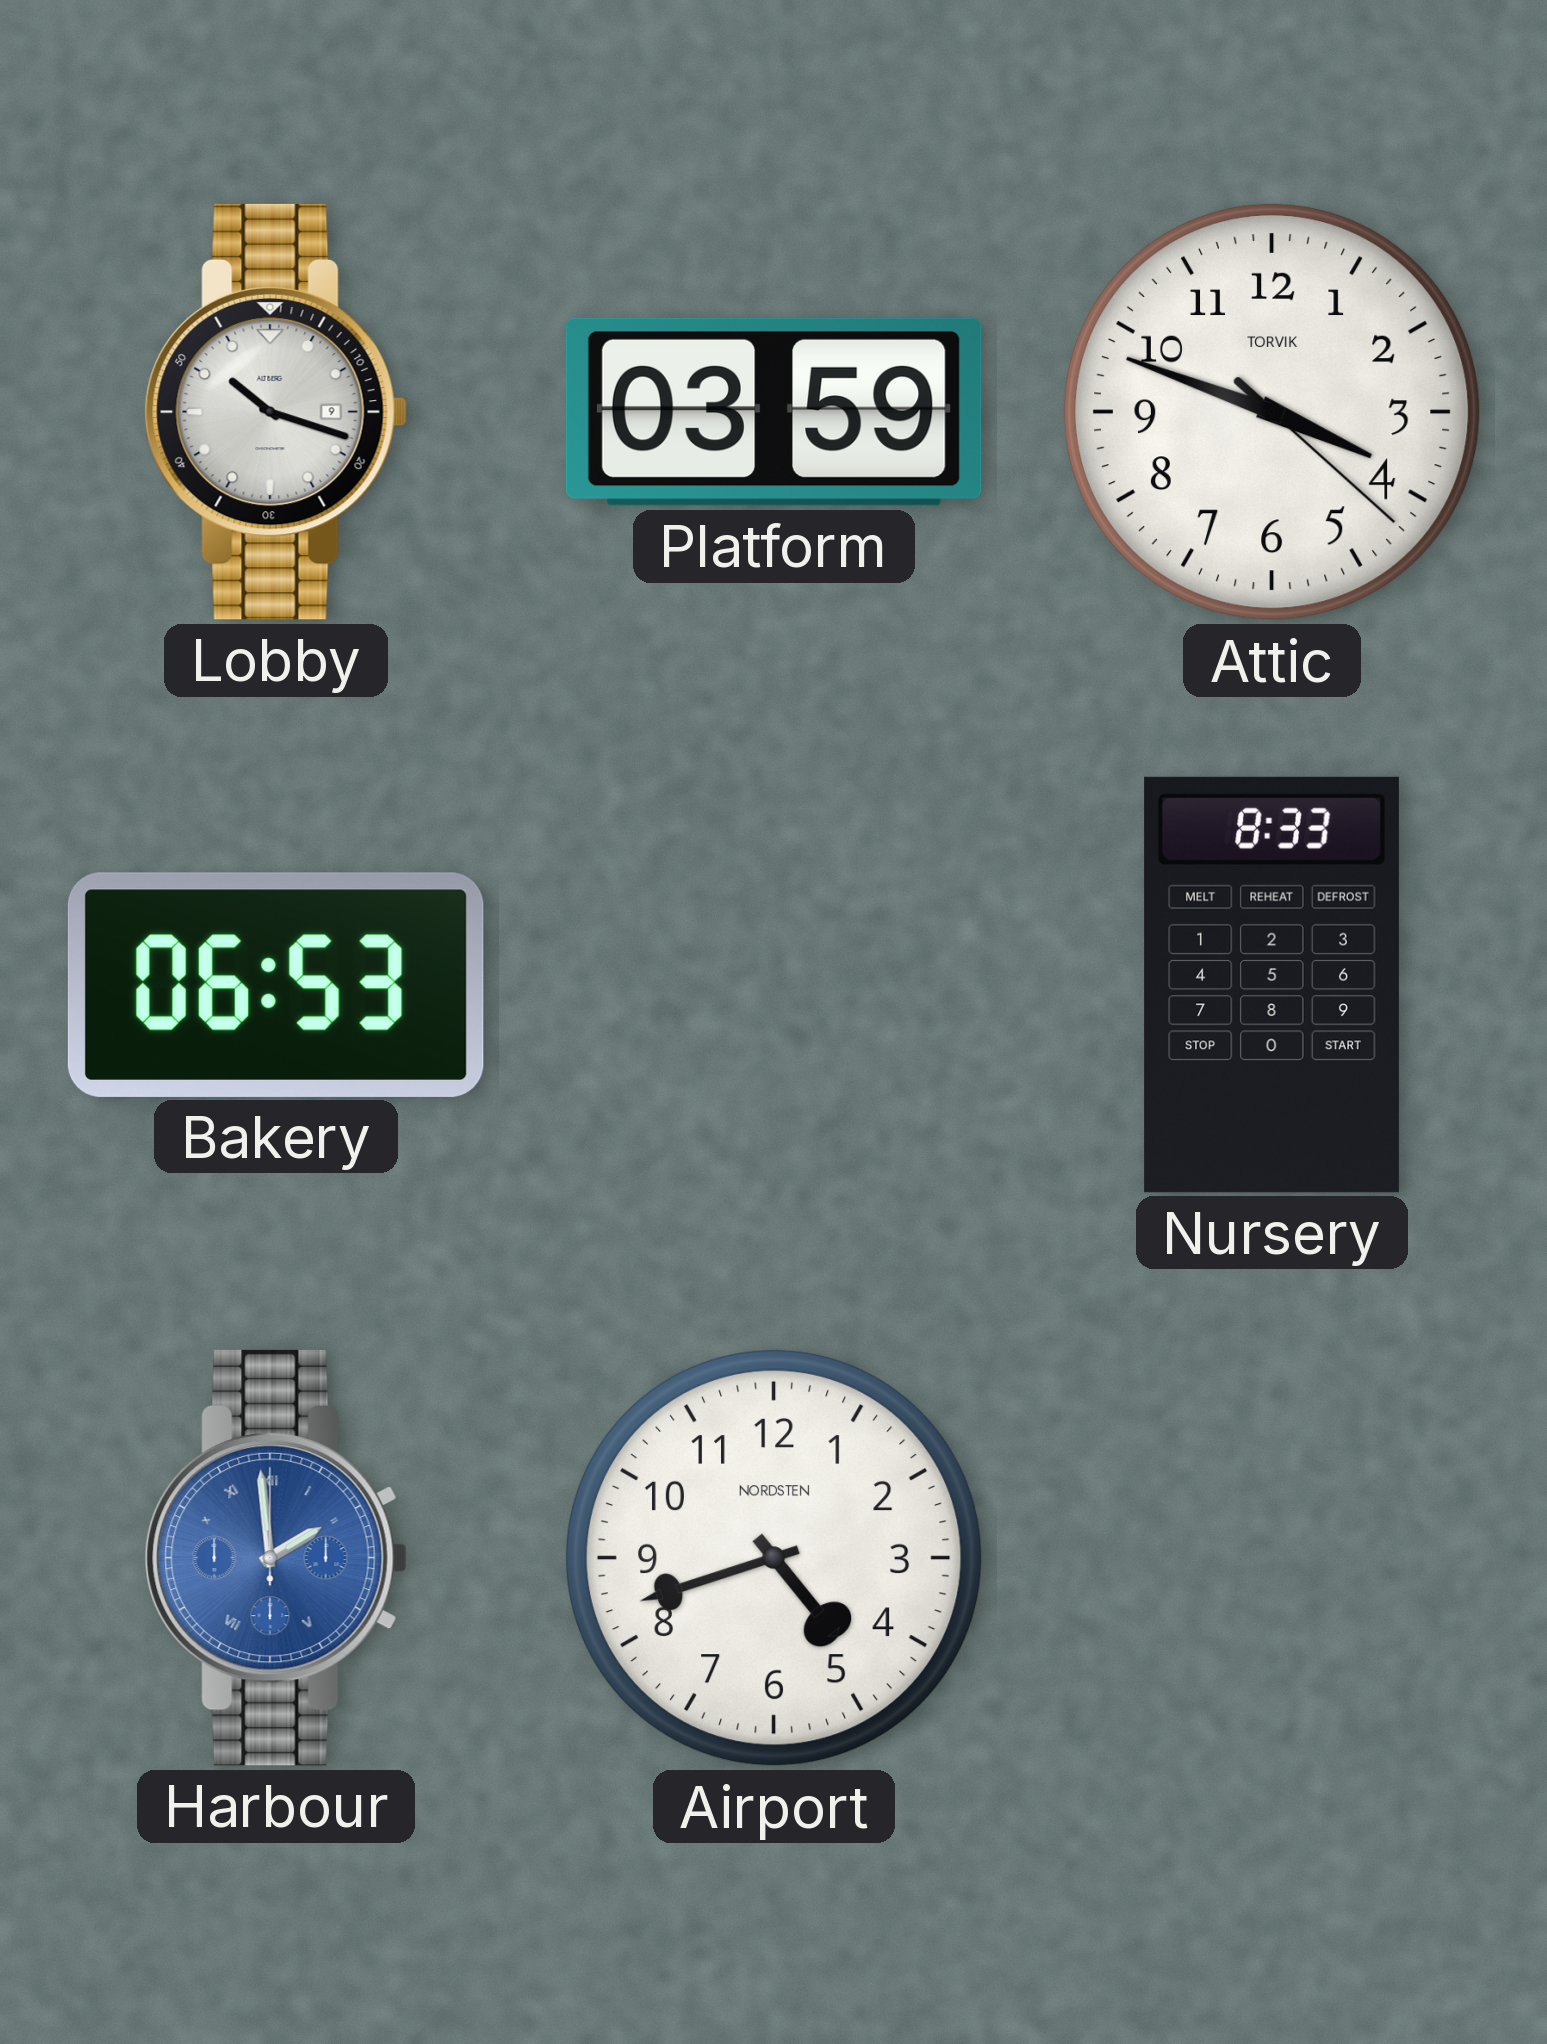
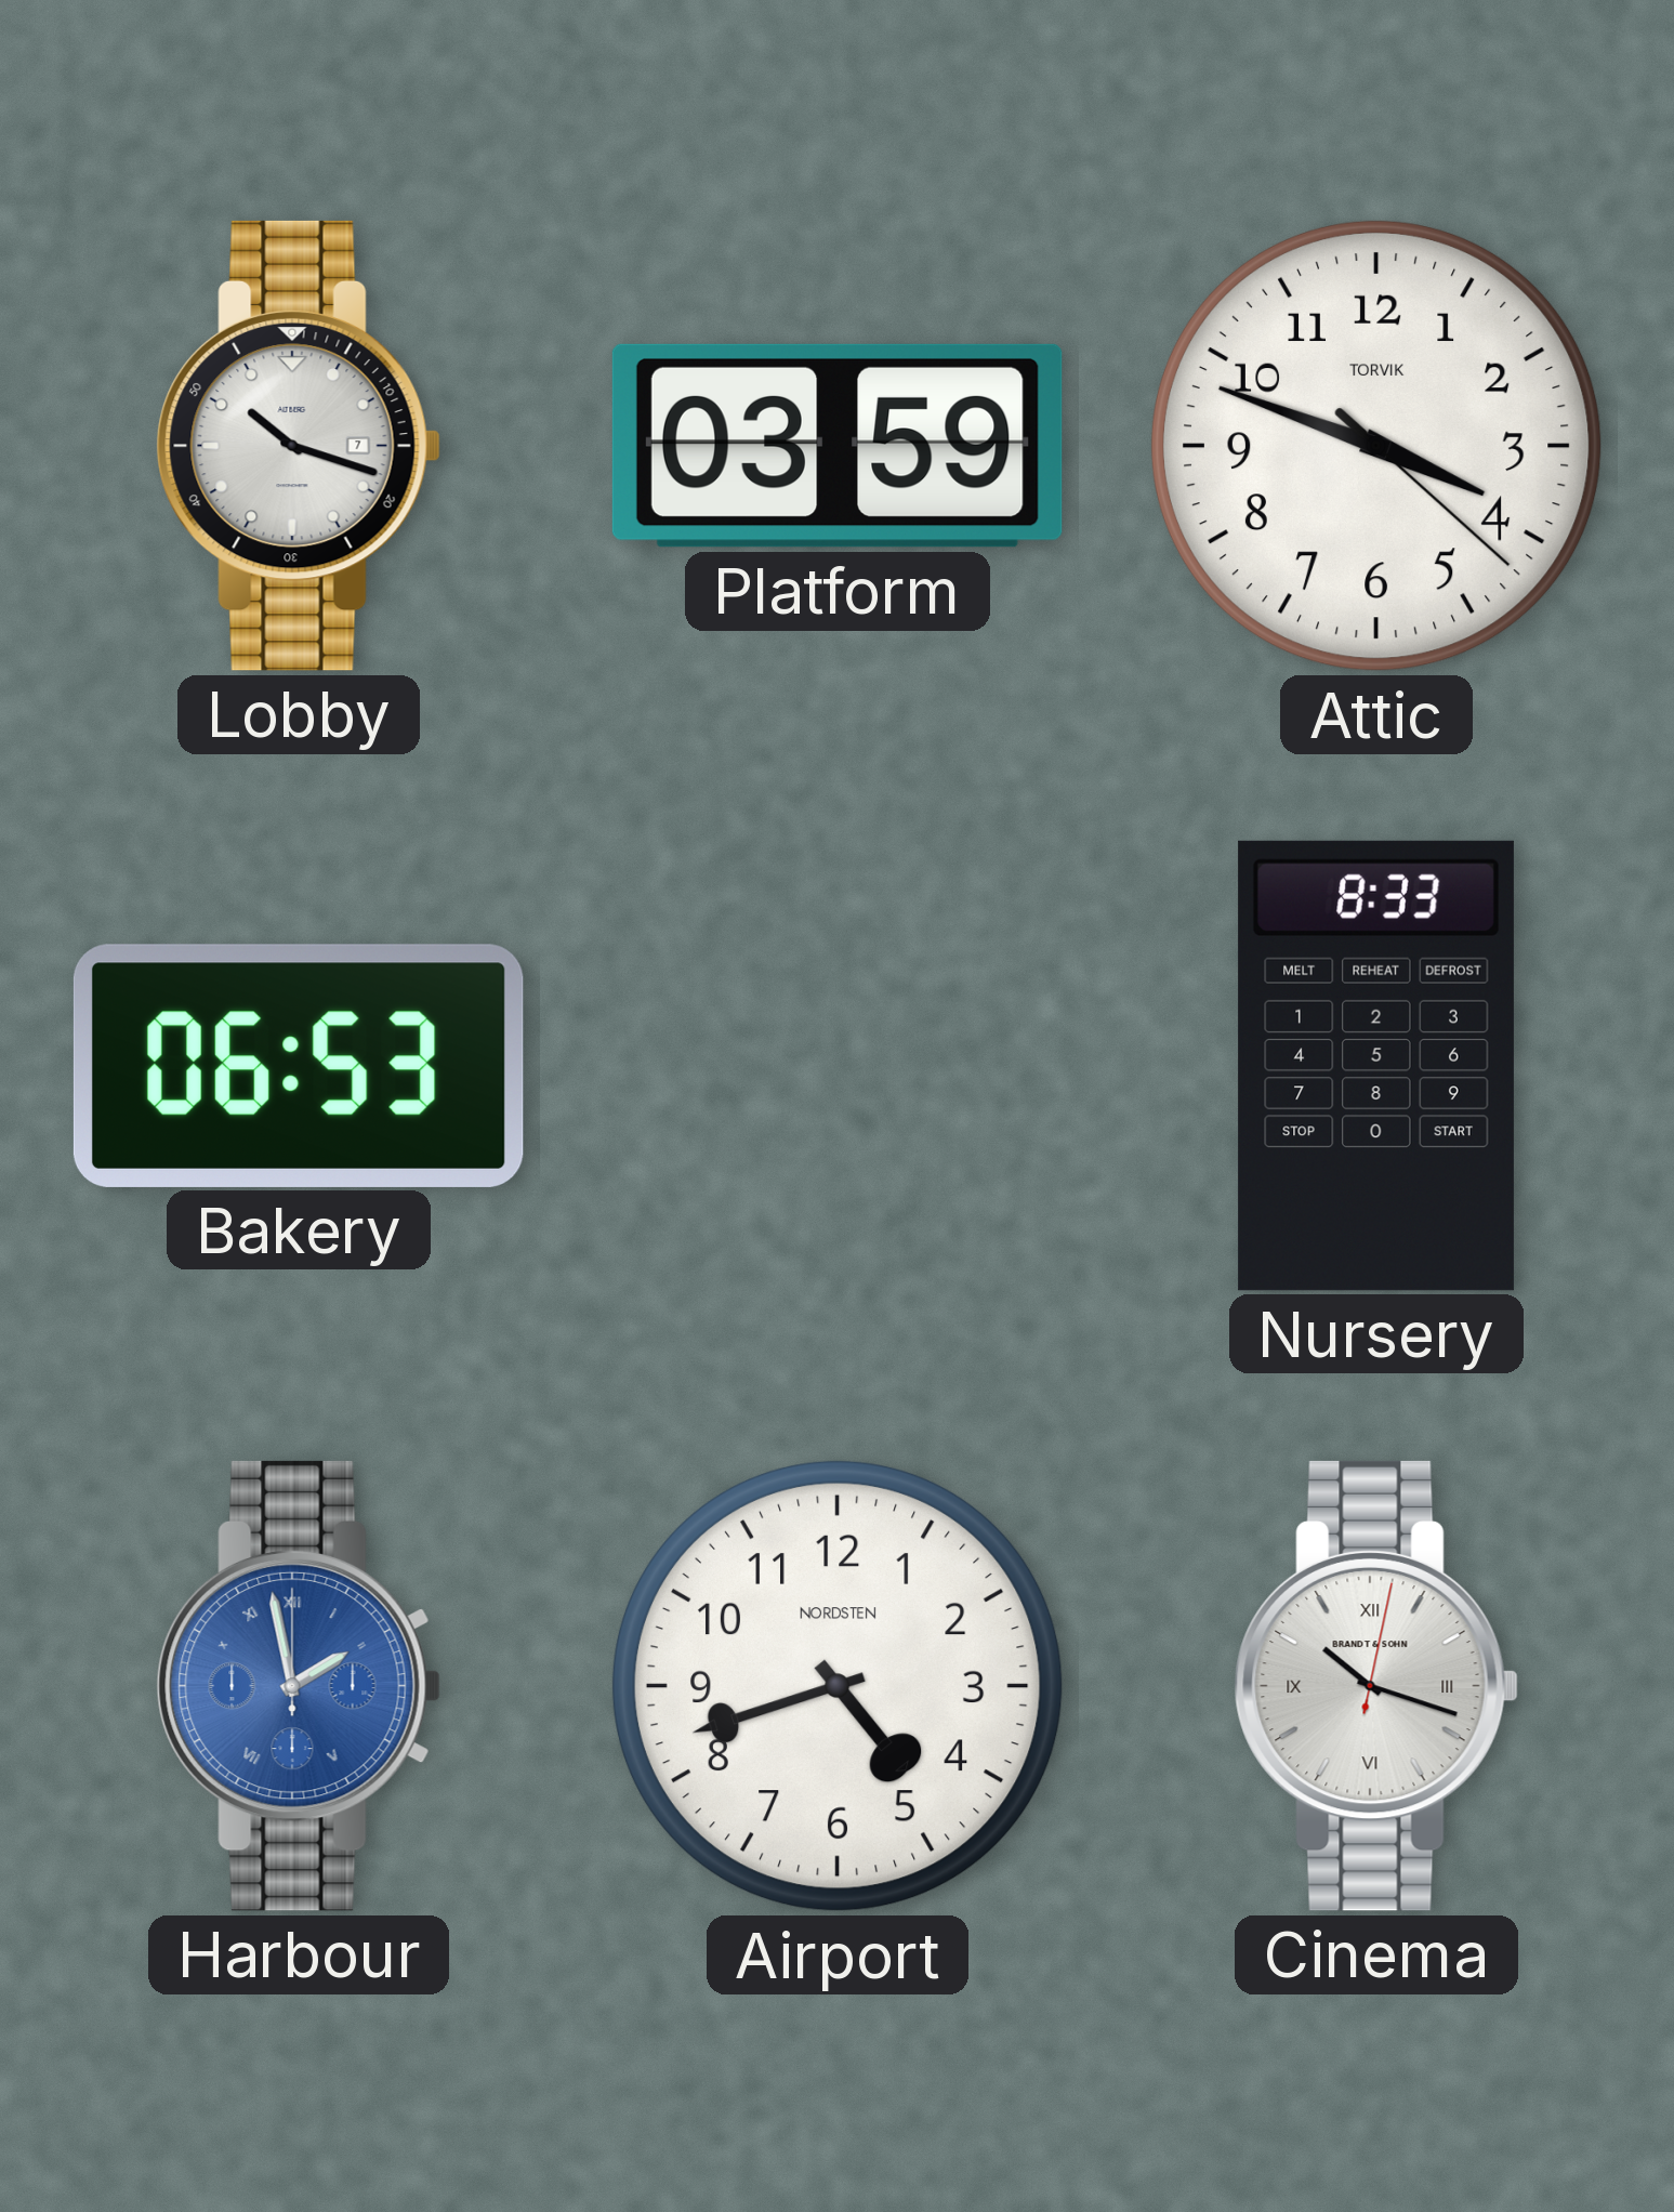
Lobby date: 9 -> 7
Harbour: 1:59 -> 1:58
Cinema: none -> 10:18
